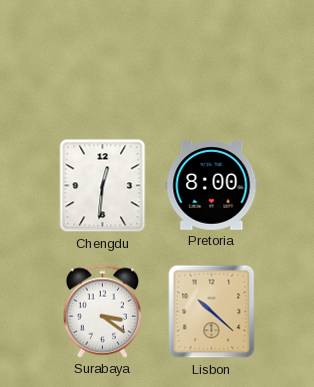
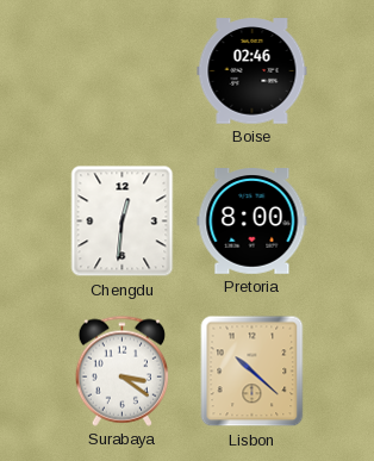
Boise: none -> 02:46
